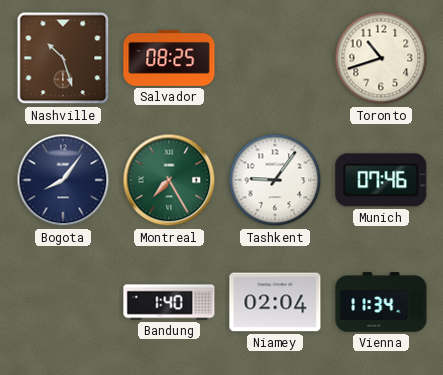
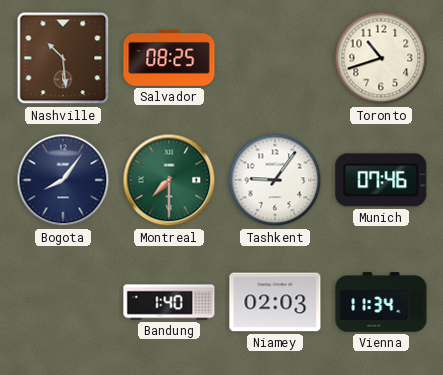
Nashville: 10:27 -> 10:29
Montreal: 7:25 -> 7:30
Niamey: 02:04 -> 02:03
